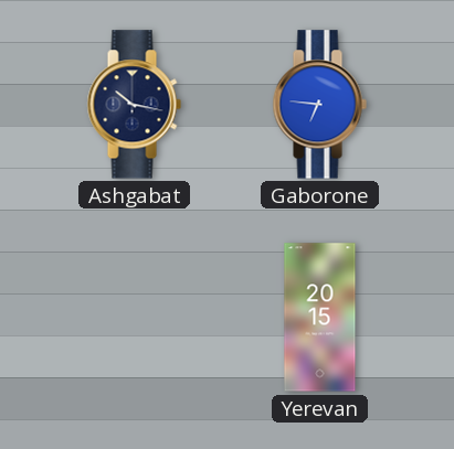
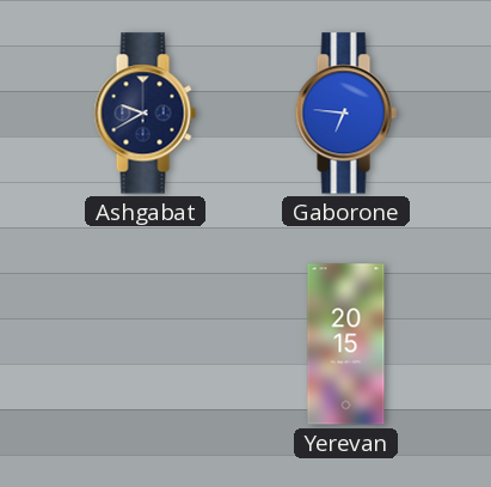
Ashgabat: 10:17 -> 9:40
